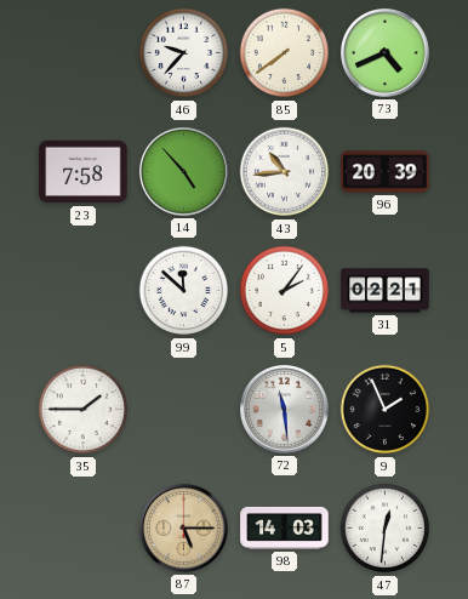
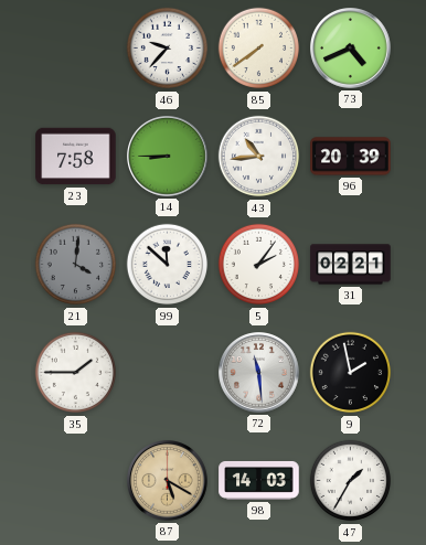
14: 4:53 -> 8:45
21: none -> 4:01
9: 1:56 -> 1:58
87: 5:15 -> 5:20
47: 12:31 -> 1:35
